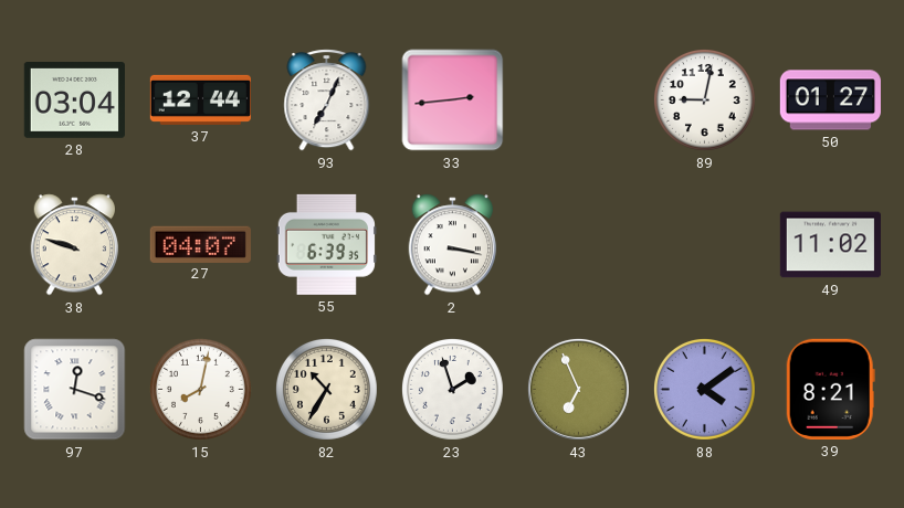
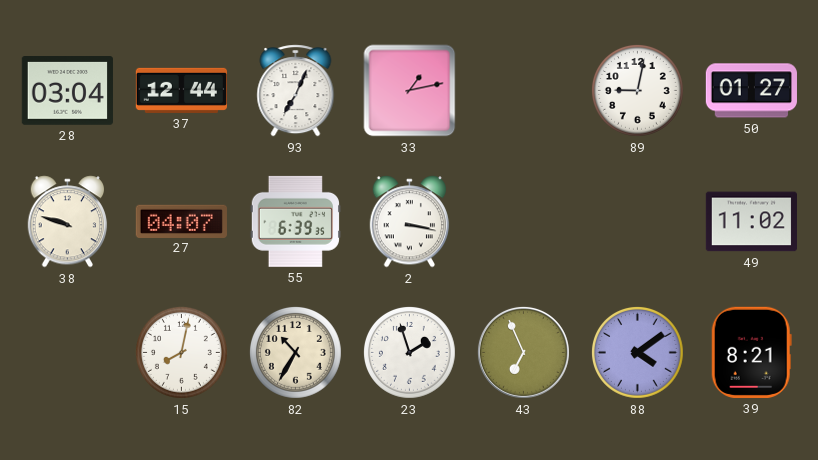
33: 2:44 -> 1:13
97: 12:18 -> none
